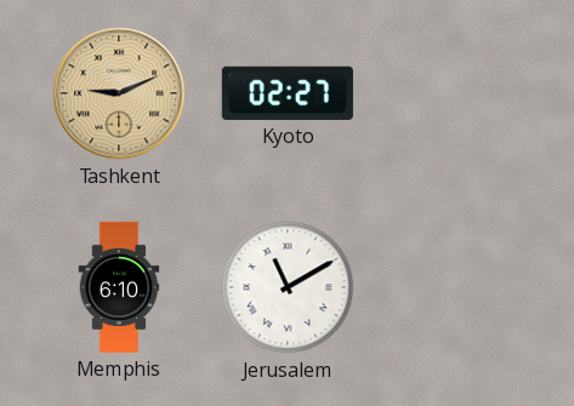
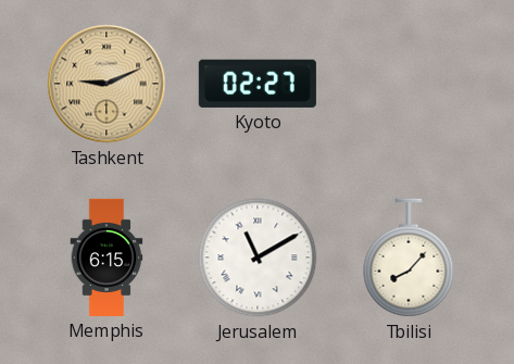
Memphis: 6:10 -> 6:15
Tbilisi: none -> 8:07
